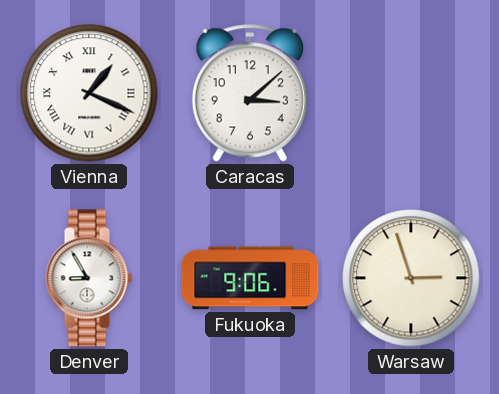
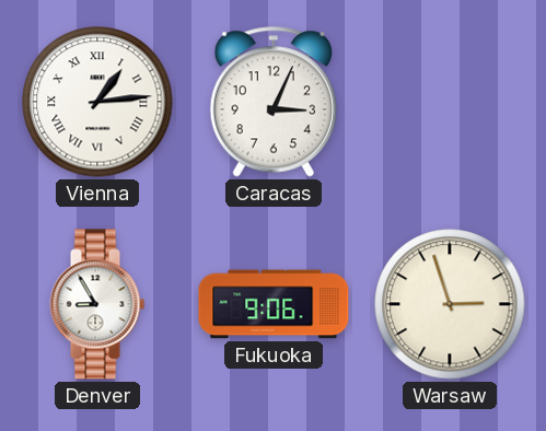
Vienna: 1:19 -> 1:14
Caracas: 3:08 -> 3:04
